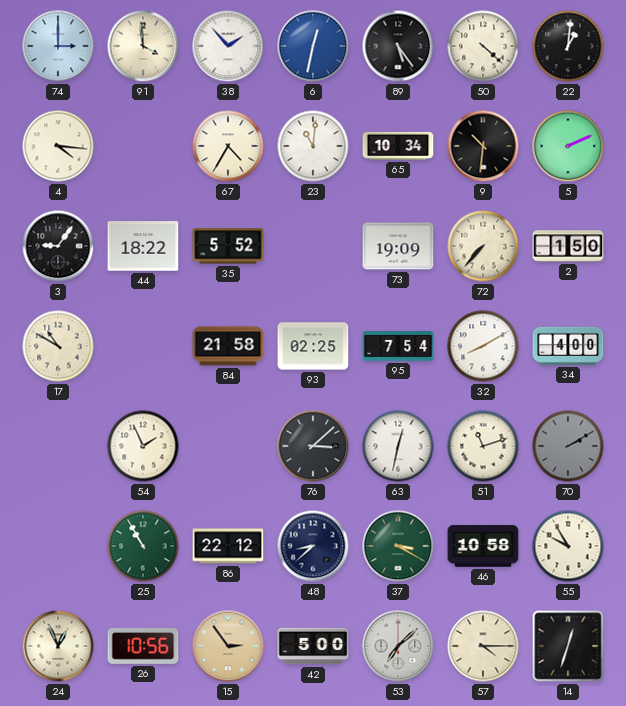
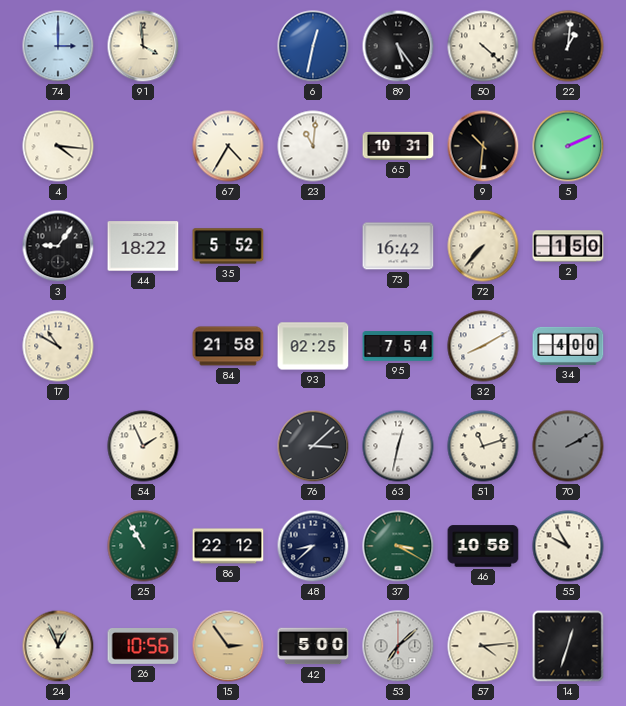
38: 1:53 -> none
65: 10:34 -> 10:31
73: 19:09 -> 16:42
57: 4:15 -> 4:14
